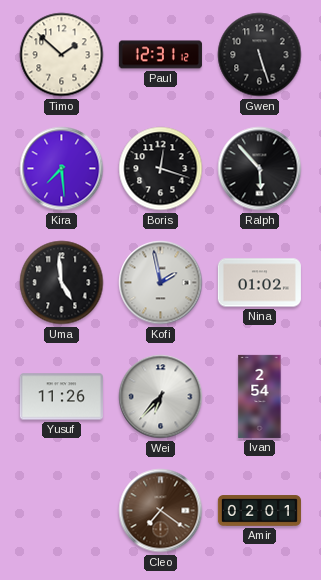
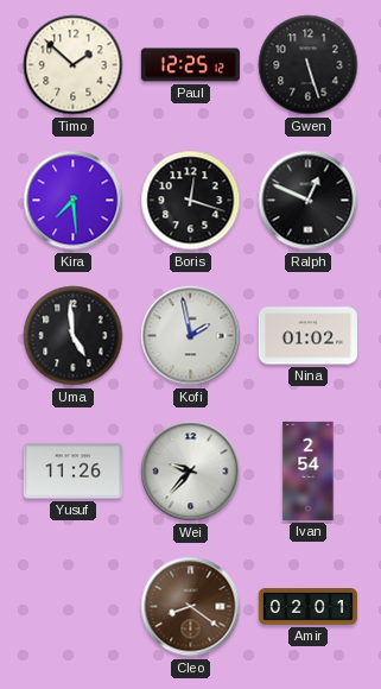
Paul: 12:31 -> 12:25
Ralph: 5:53 -> 12:49
Wei: 6:37 -> 9:37
Cleo: 7:21 -> 8:21
